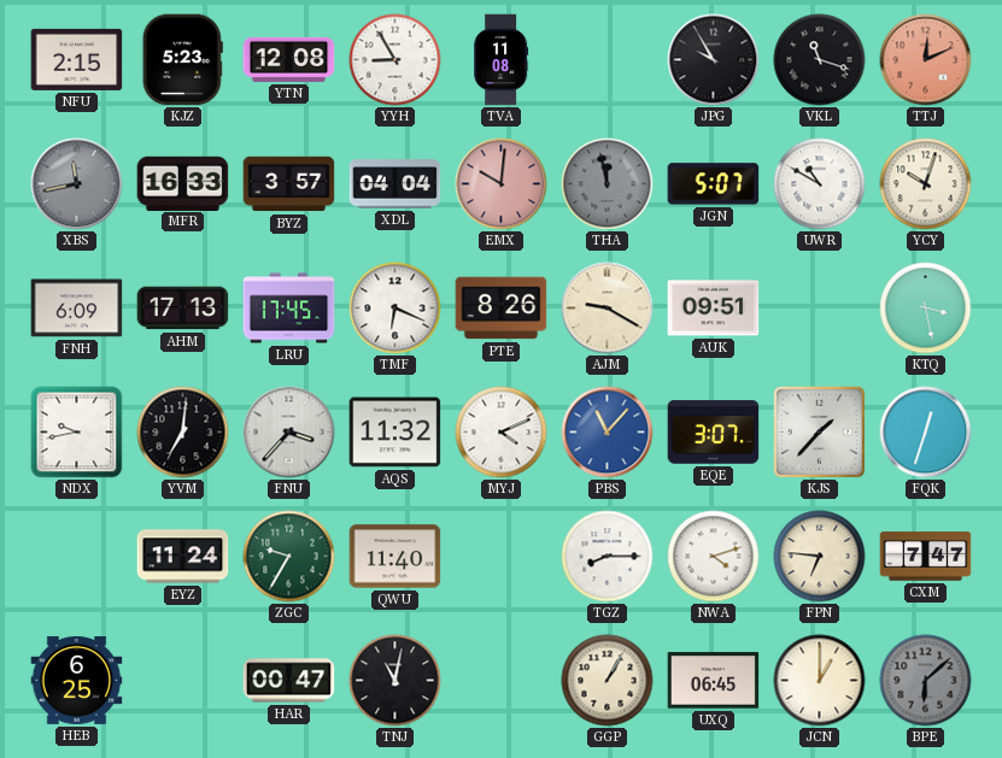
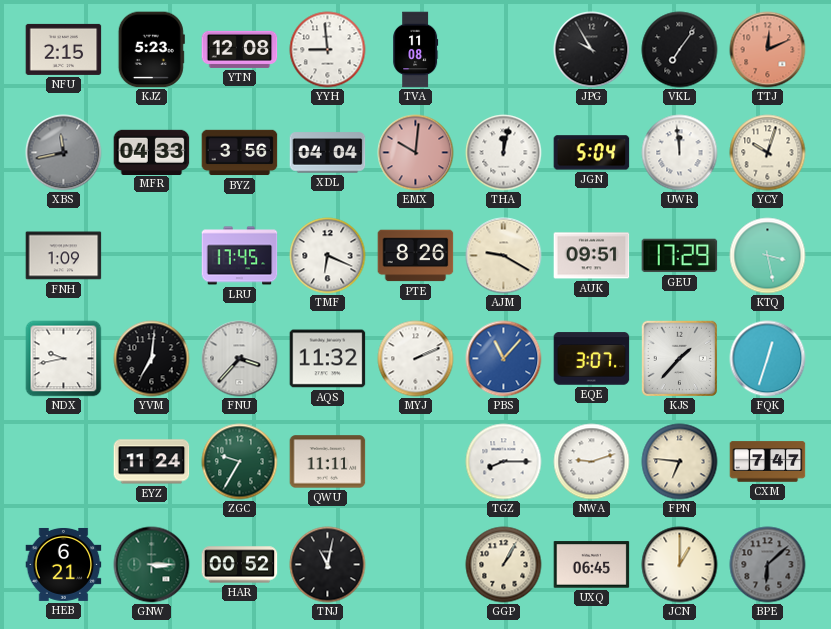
YYH: 8:55 -> 8:59
VKL: 11:18 -> 7:06
MFR: 16:33 -> 04:33
BYZ: 3:57 -> 3:56
THA: 11:58 -> 12:02
THA dial: grey -> white
JGN: 5:07 -> 5:04
UWR: 10:50 -> 11:59
FNH: 6:09 -> 1:09
AHM: 17:13 -> none
GEU: none -> 17:29
MYJ: 4:11 -> 2:11
QWU: 11:40 -> 11:11
NWA: 4:12 -> 9:12
HEB: 6:25 -> 6:21
GNW: none -> 3:15
HAR: 00:47 -> 00:52
